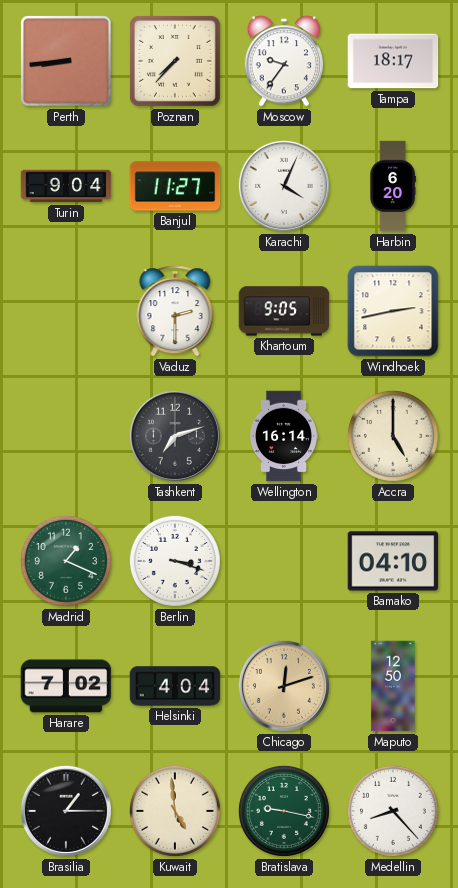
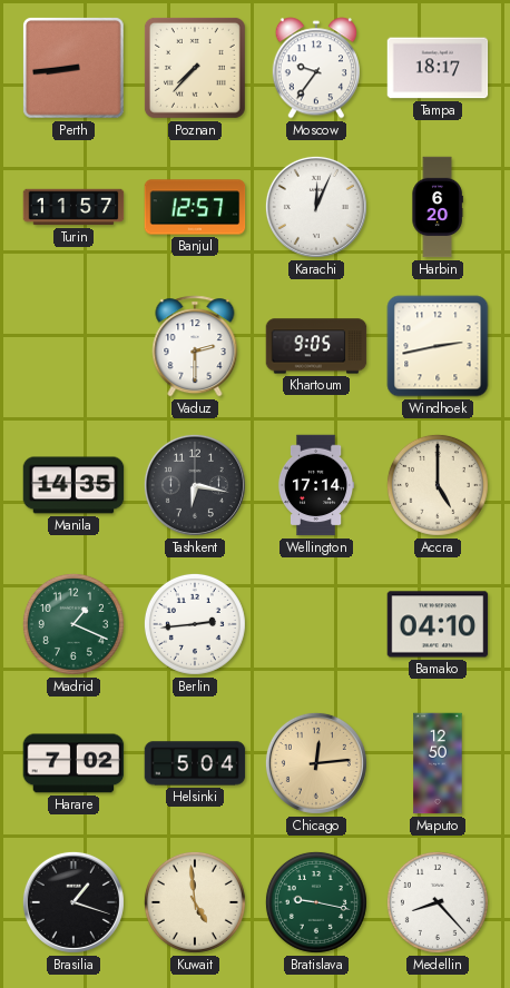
Turin: 9:04 -> 11:57
Banjul: 11:27 -> 12:57
Karachi: 4:04 -> 12:04
Manila: none -> 14:35
Tashkent: 7:12 -> 6:17
Wellington: 16:14 -> 17:14
Berlin: 3:18 -> 2:44
Helsinki: 4:04 -> 5:04
Chicago: 12:12 -> 12:14
Brasilia: 1:15 -> 1:18
